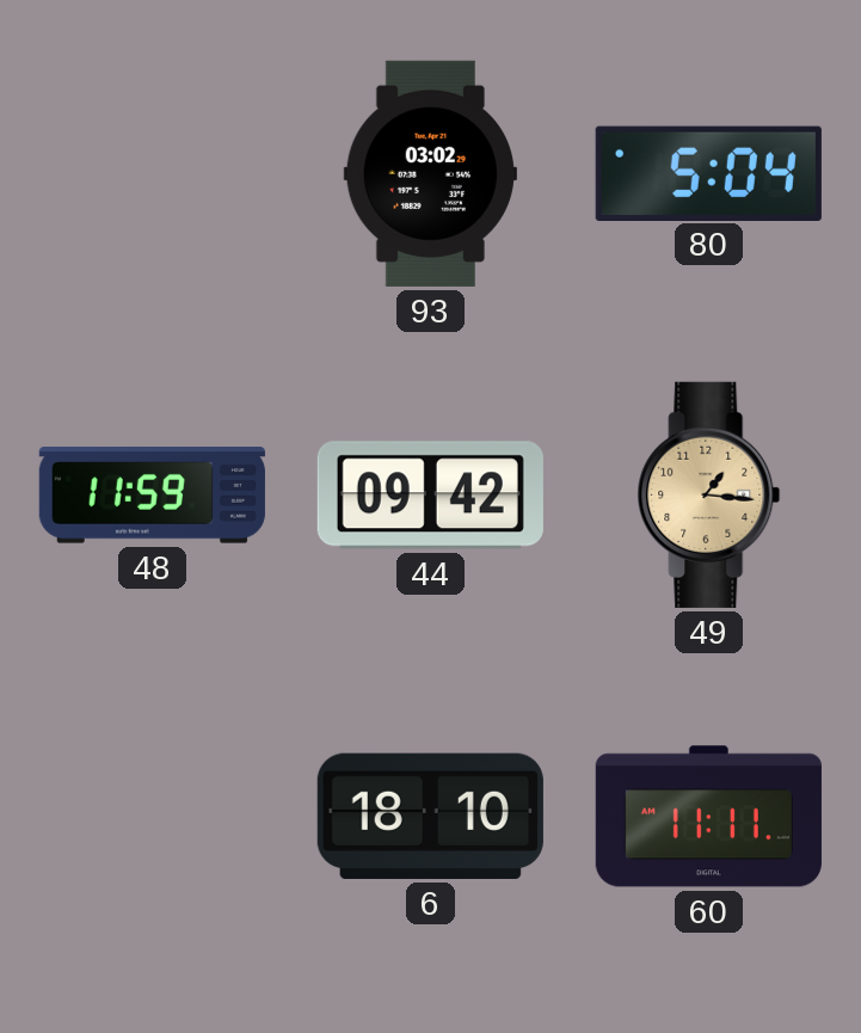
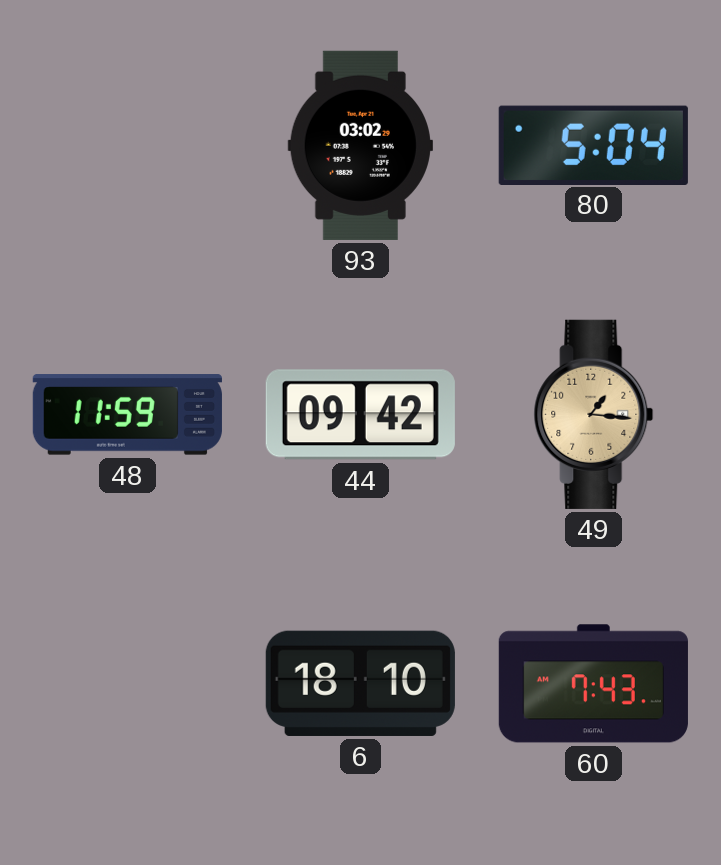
60: 11:11 -> 7:43
